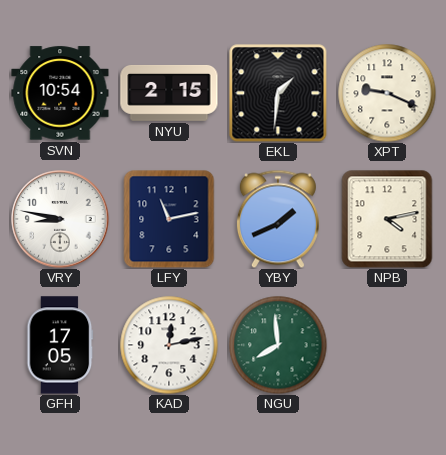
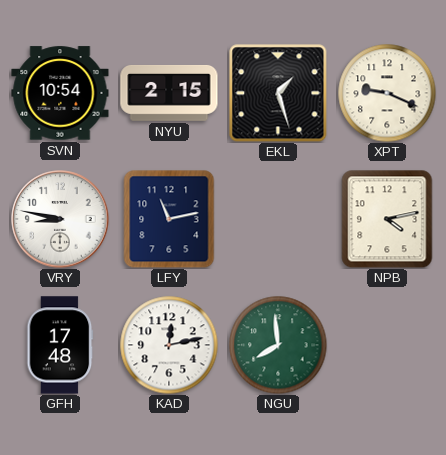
EKL: 1:31 -> 1:27
YBY: 1:41 -> none
GFH: 17:05 -> 17:48
